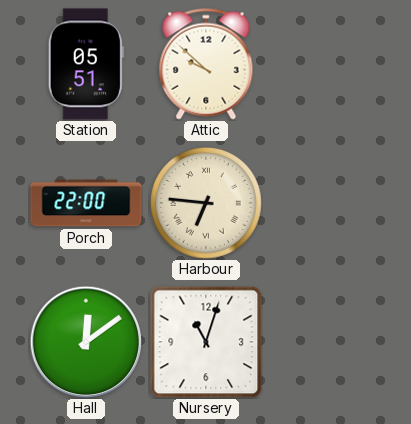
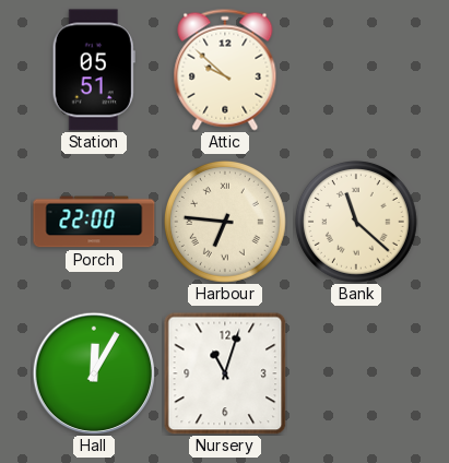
Bank: none -> 11:22
Hall: 12:09 -> 12:05
